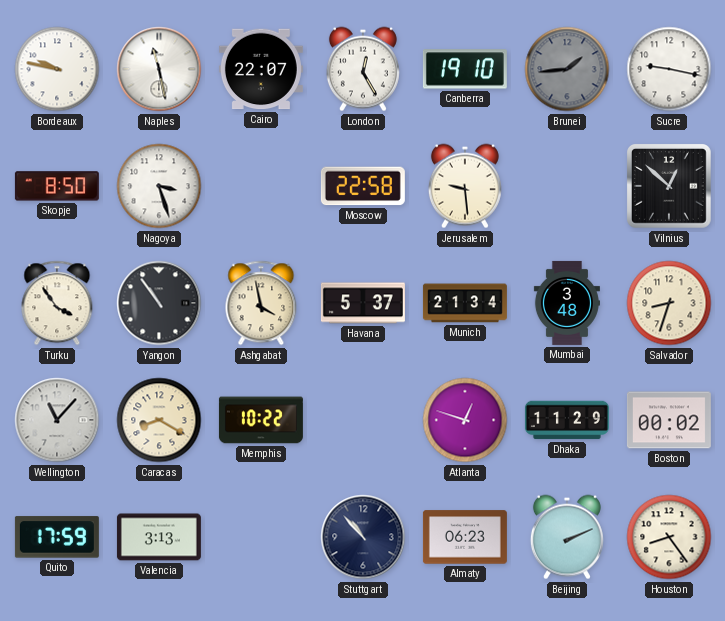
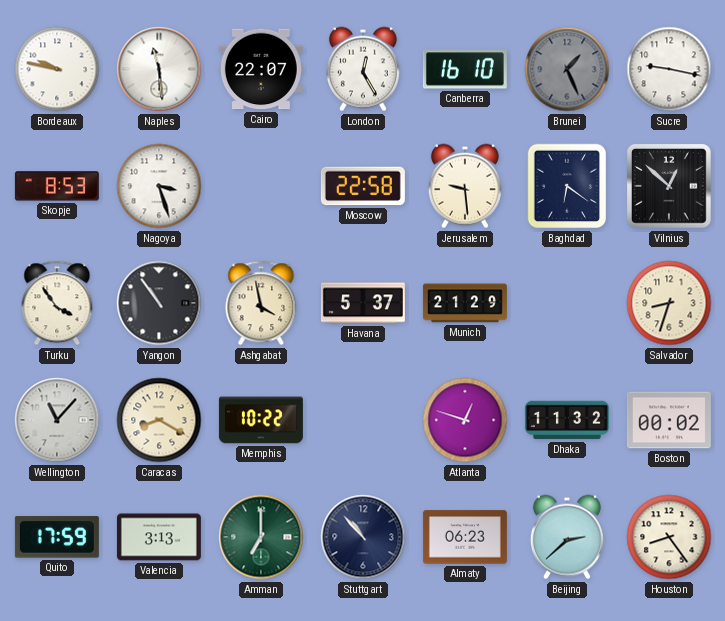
Naples: 11:28 -> 11:29
Canberra: 19:10 -> 16:10
Brunei: 1:44 -> 1:26
Skopje: 8:50 -> 8:53
Baghdad: none -> 6:21
Munich: 21:34 -> 21:29
Mumbai: 3:48 -> none
Dhaka: 11:29 -> 11:32
Amman: none -> 7:00
Beijing: 2:11 -> 2:38
